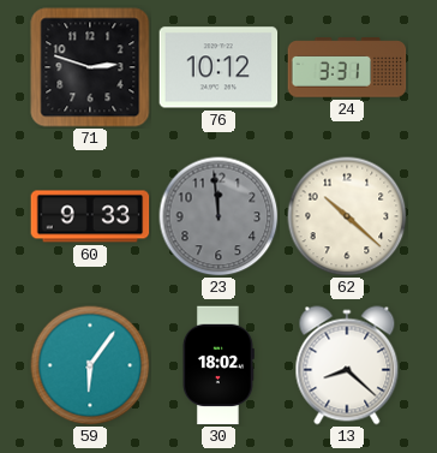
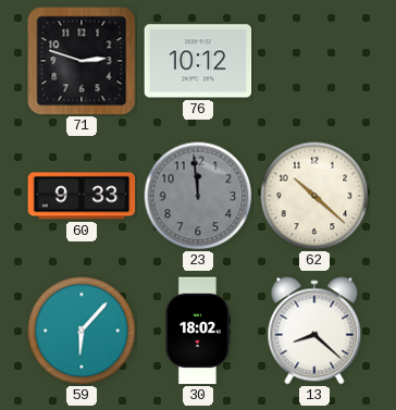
24: 3:31 -> none
59: 6:06 -> 6:07
